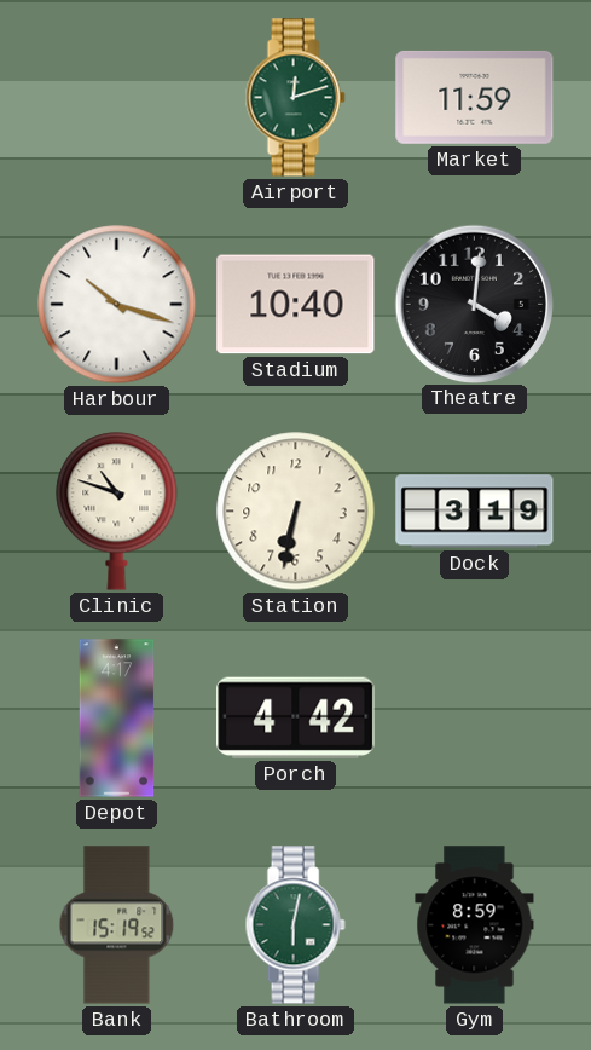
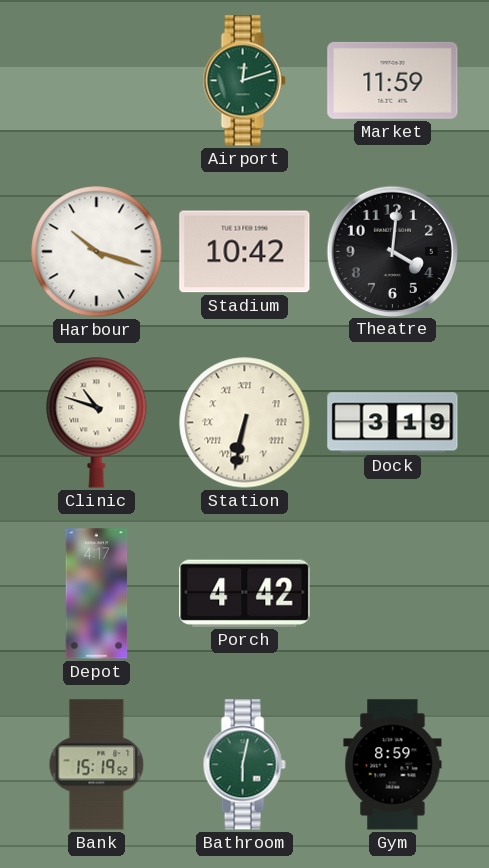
Stadium: 10:40 -> 10:42
Station numerals: Arabic -> Roman
